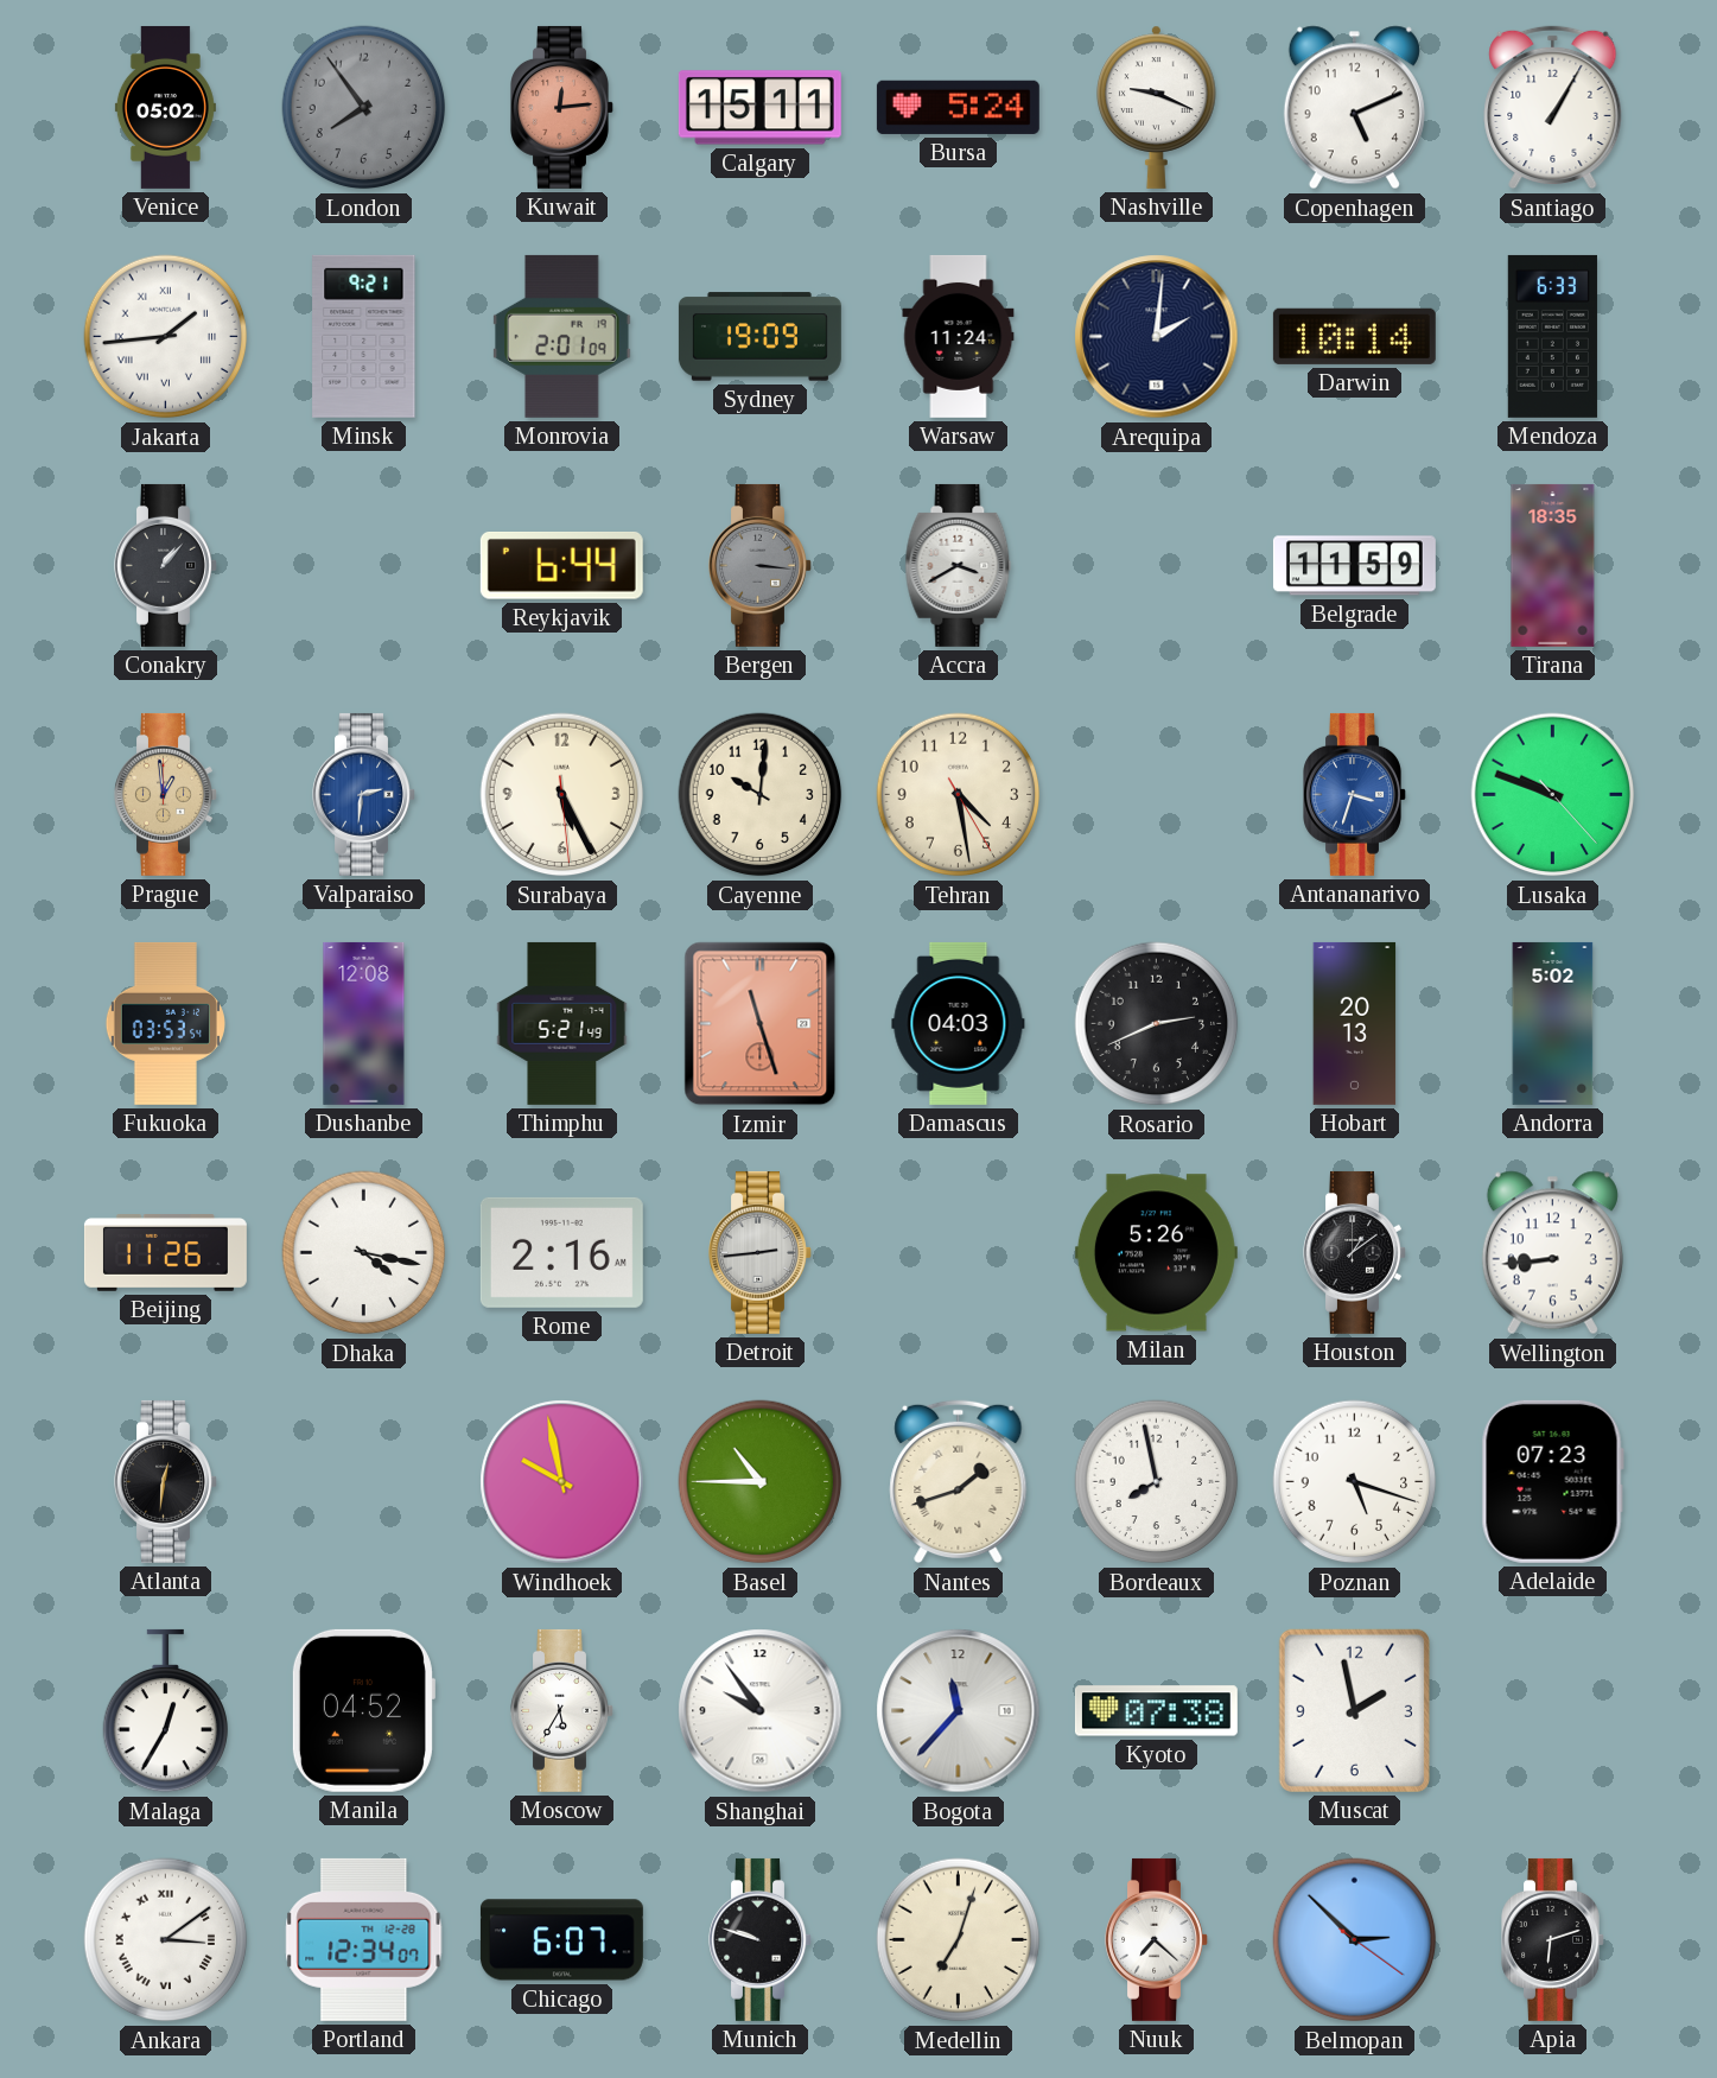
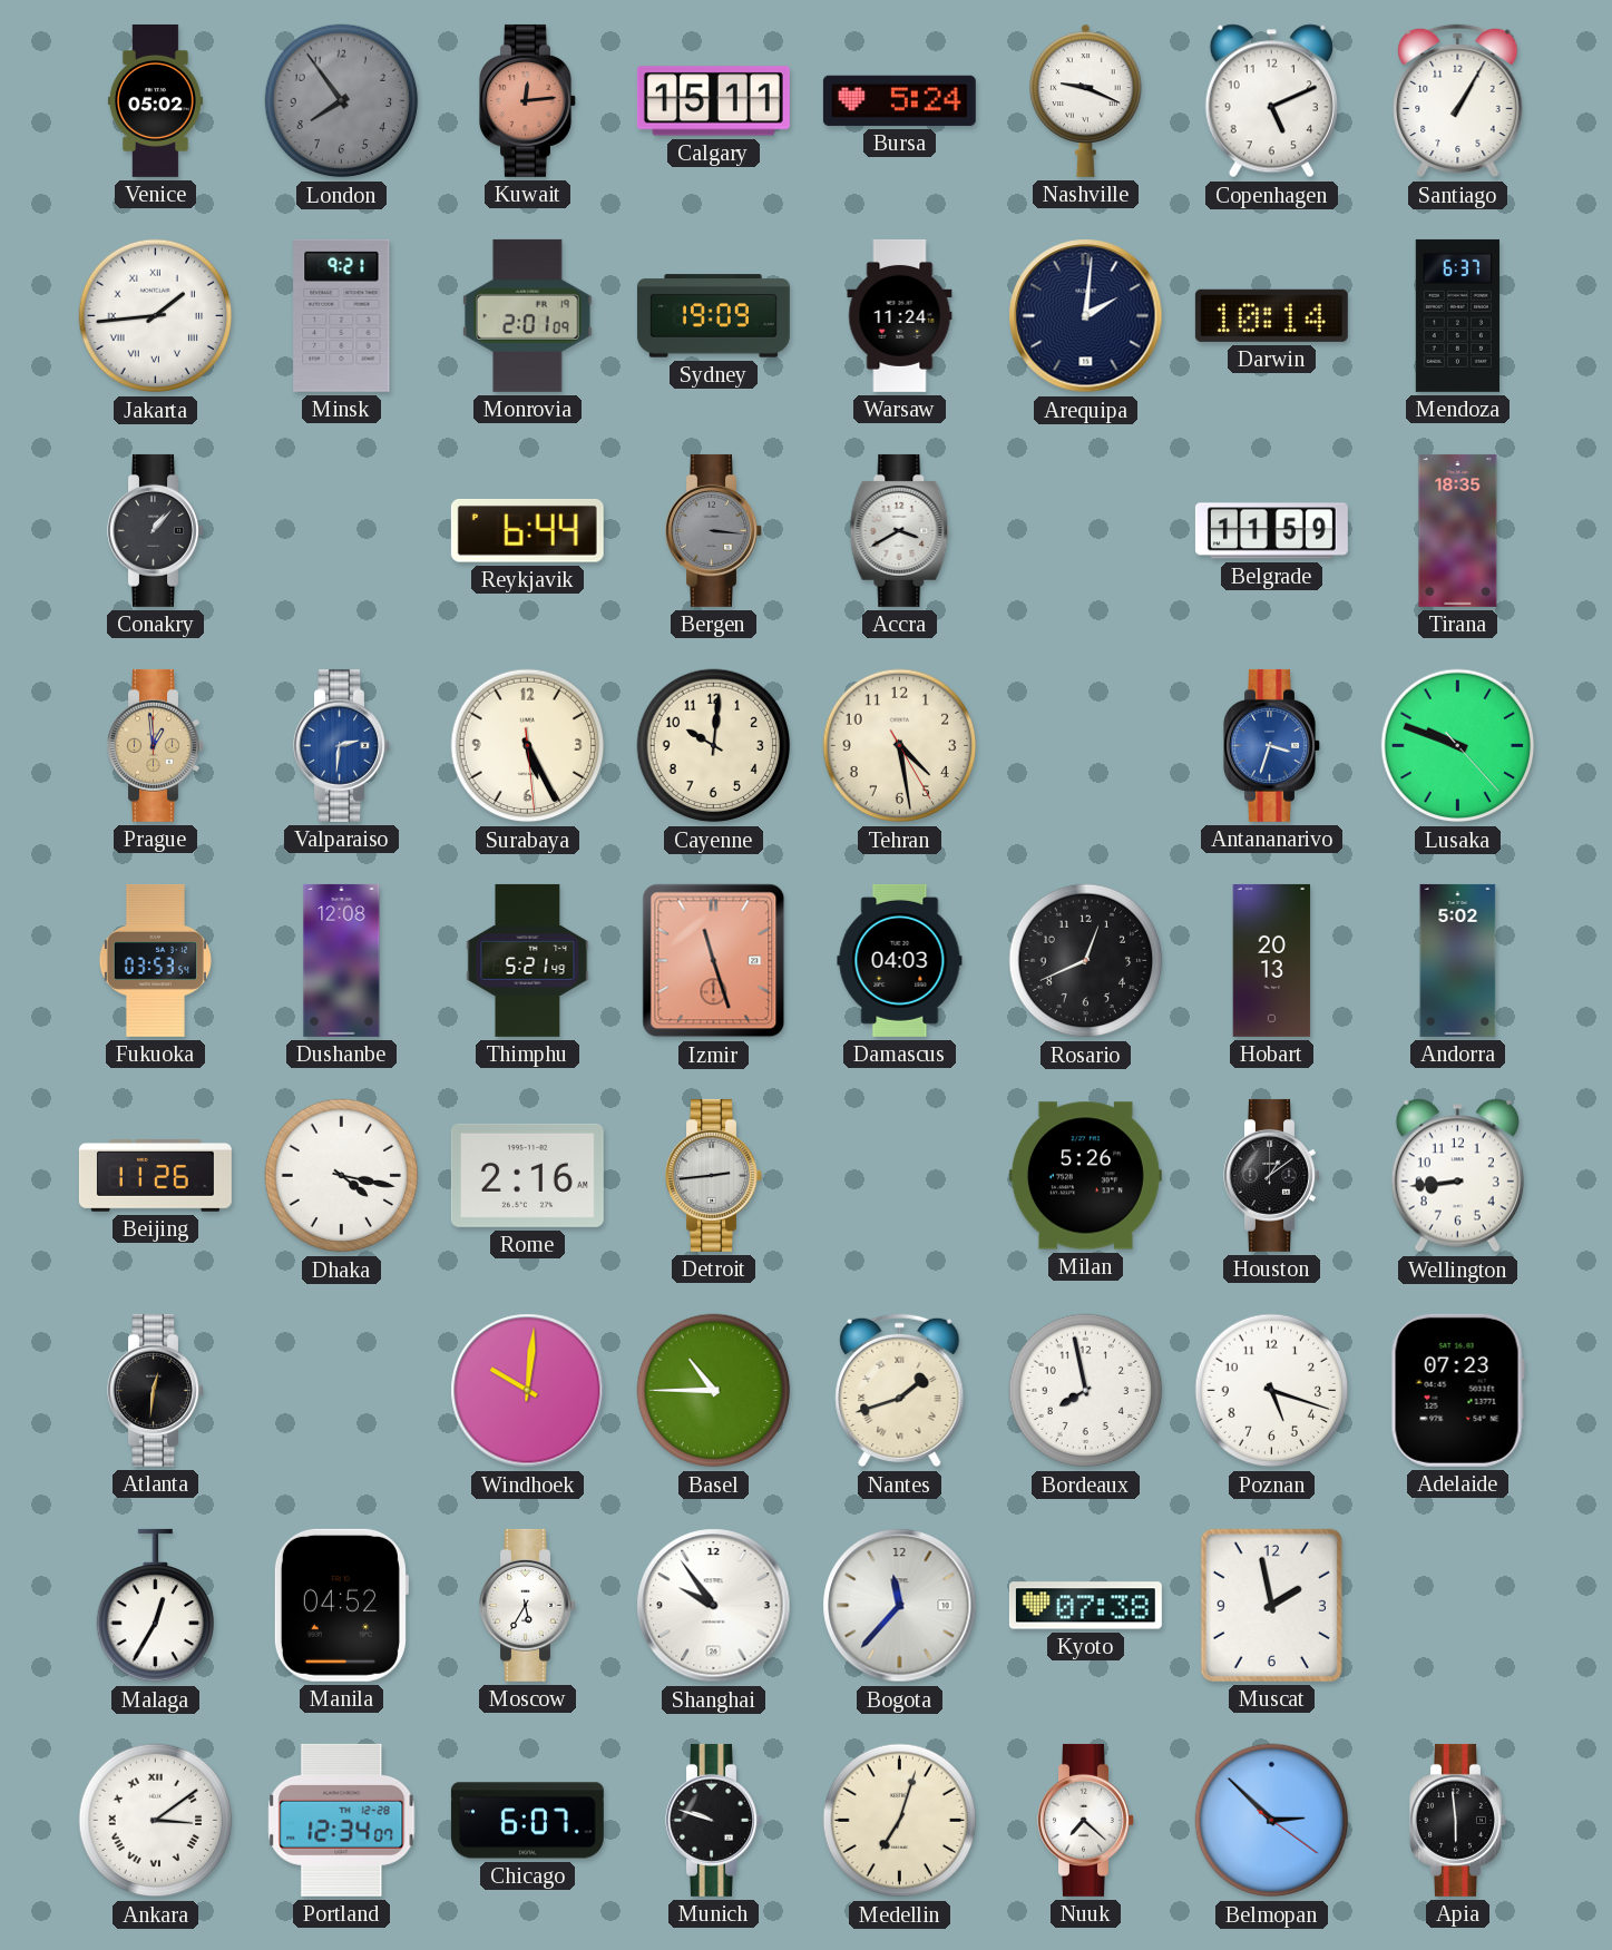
Mendoza: 6:33 -> 6:37
Rosario: 2:41 -> 12:41
Windhoek: 9:58 -> 10:01
Apia: 6:12 -> 5:59
